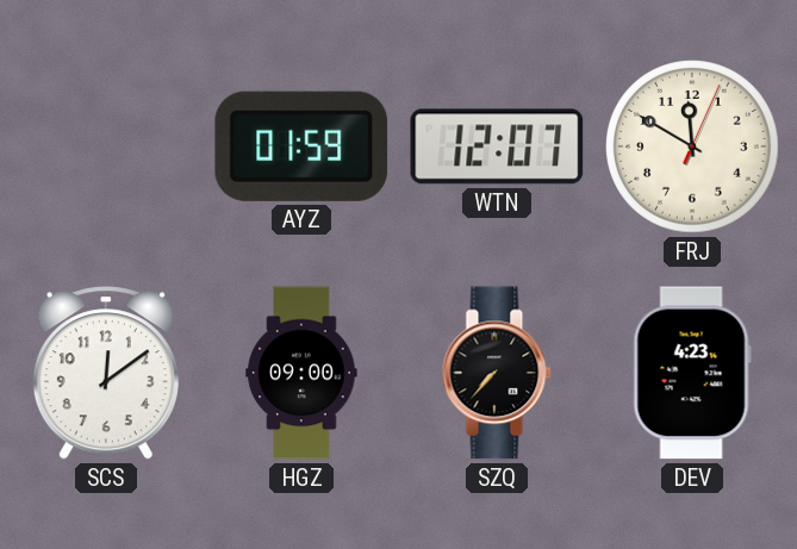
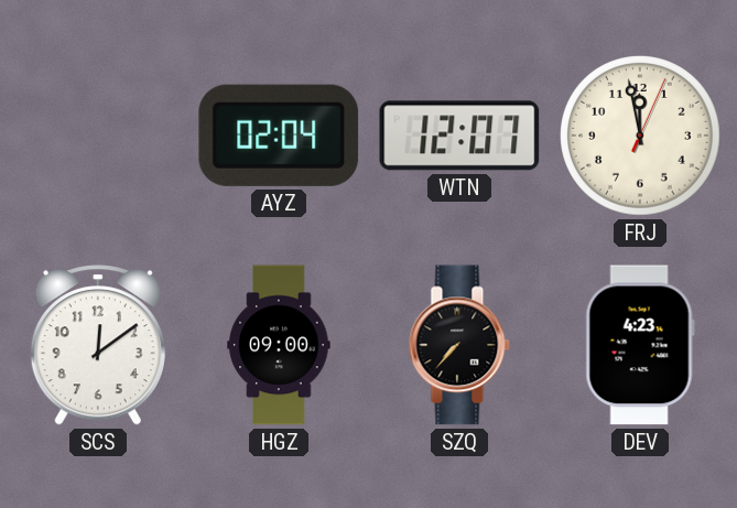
AYZ: 01:59 -> 02:04
FRJ: 11:50 -> 11:58
